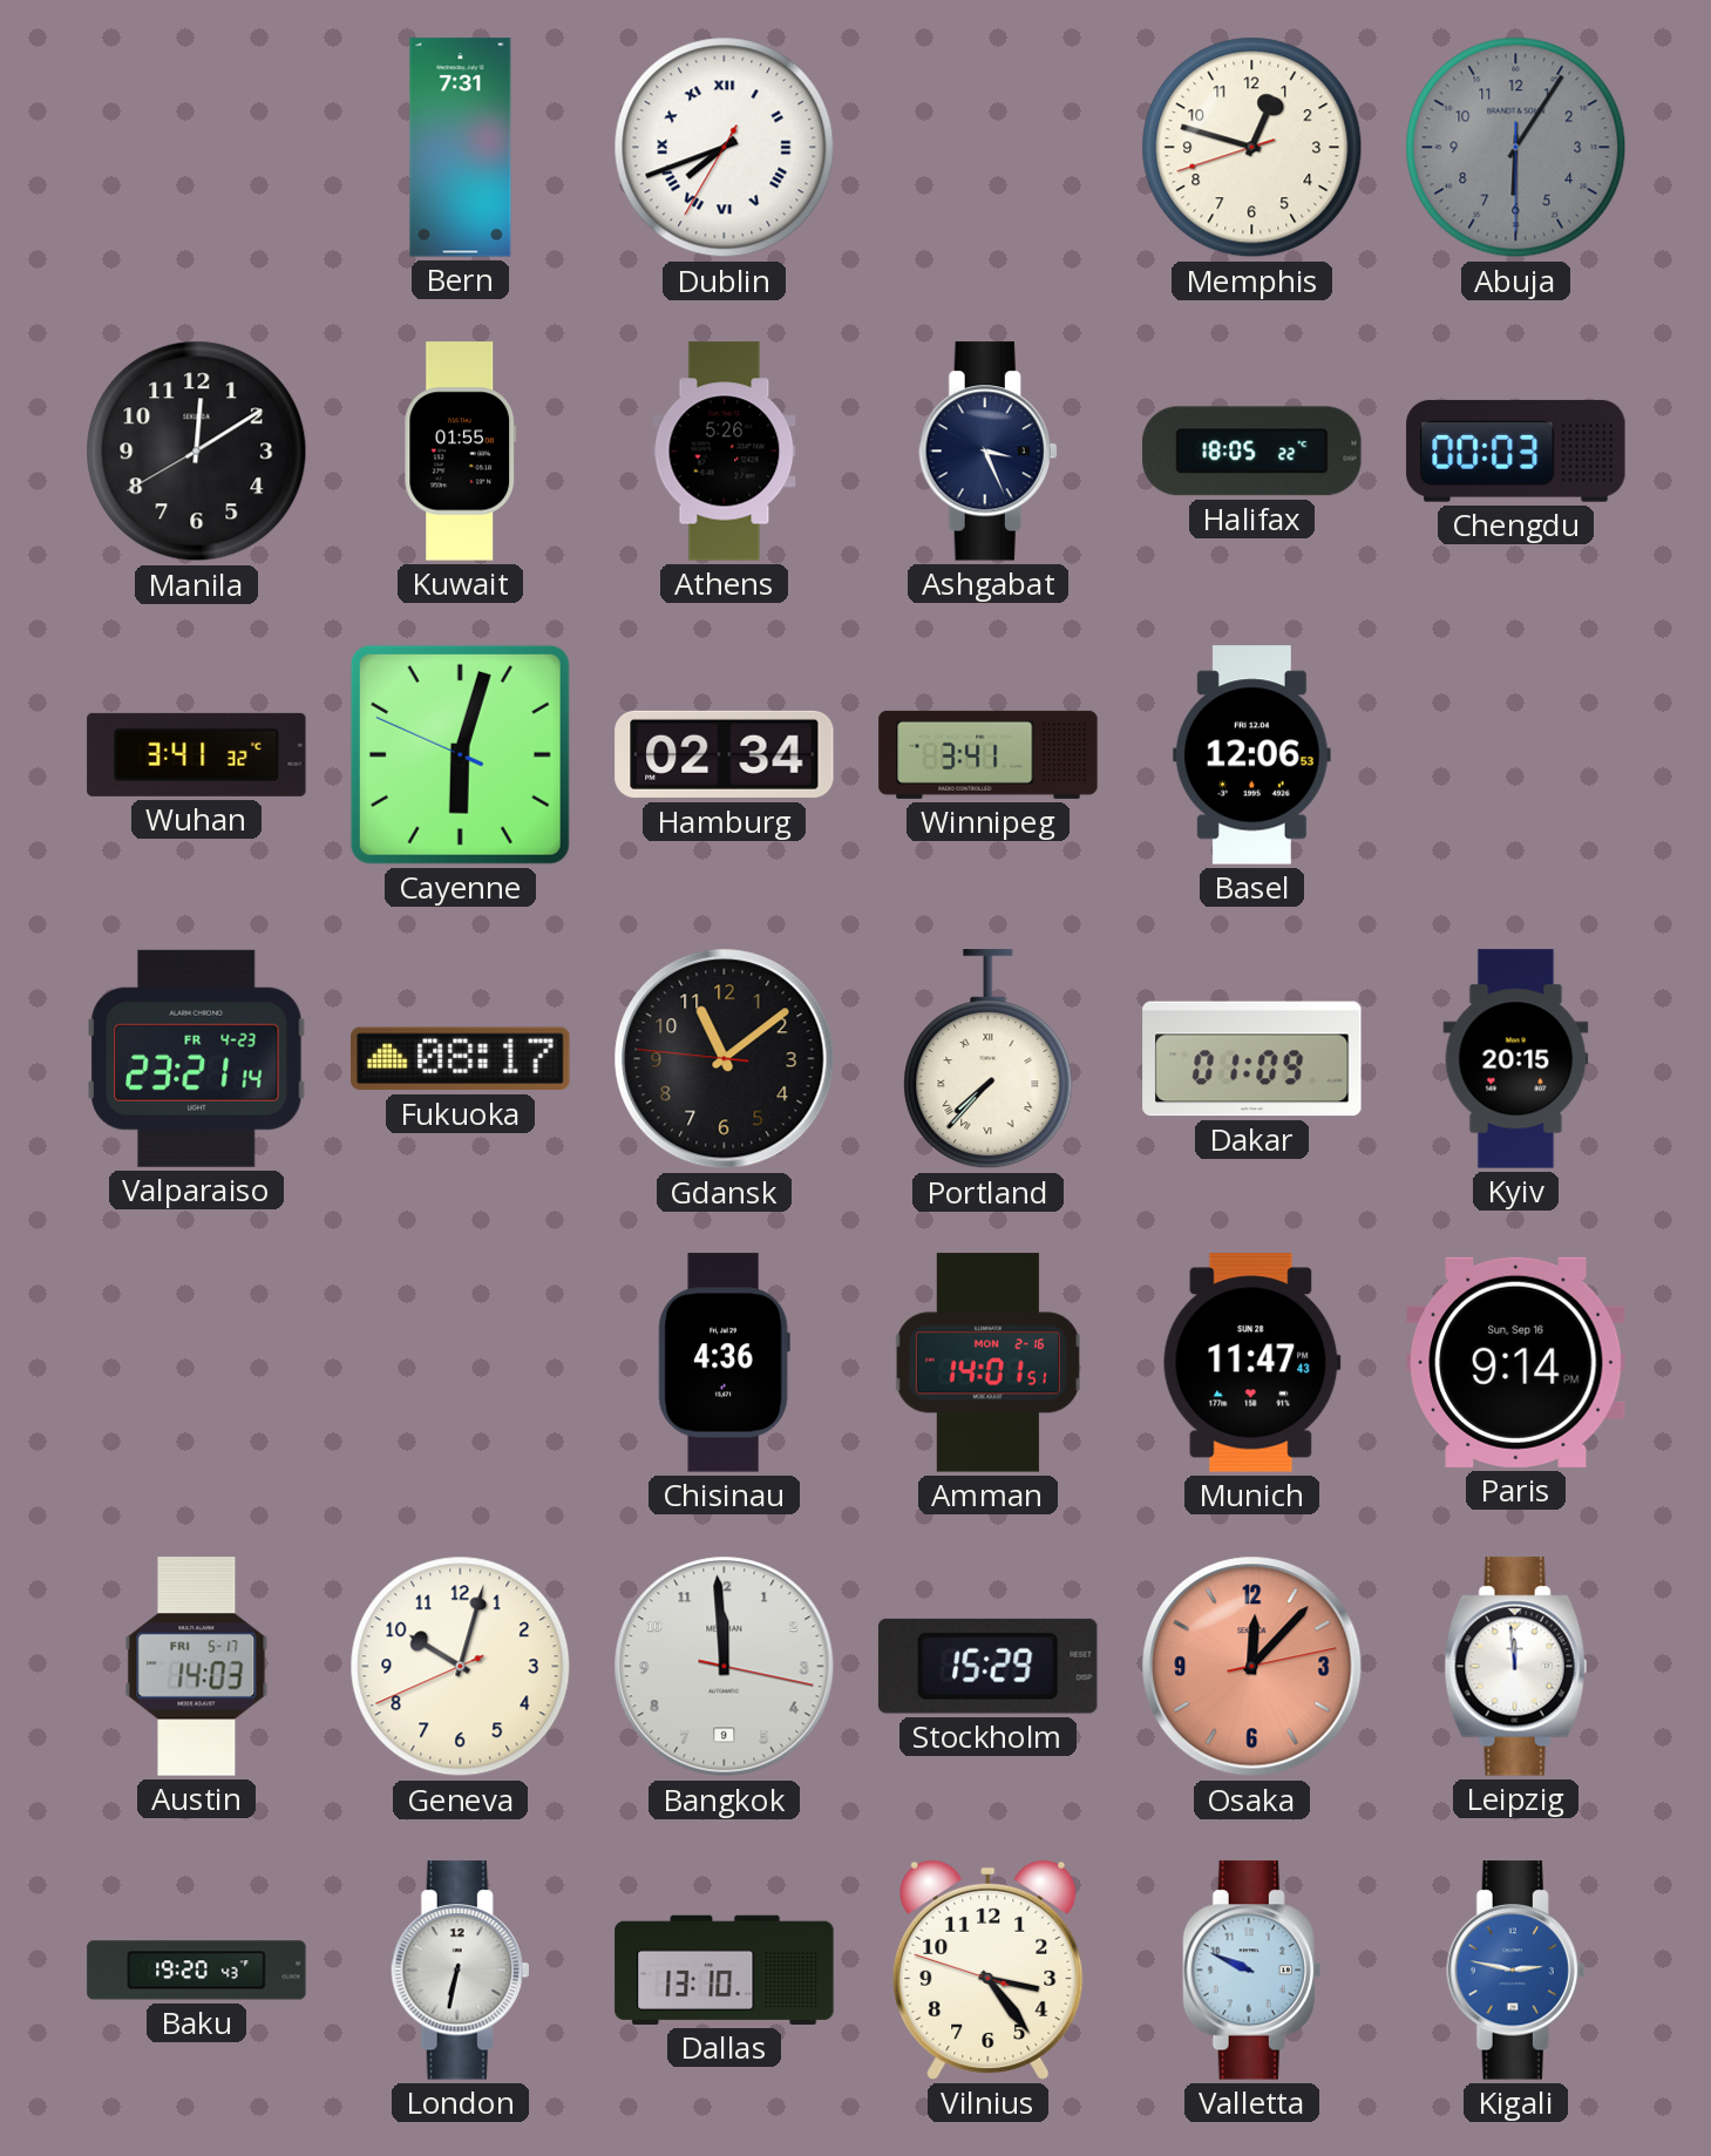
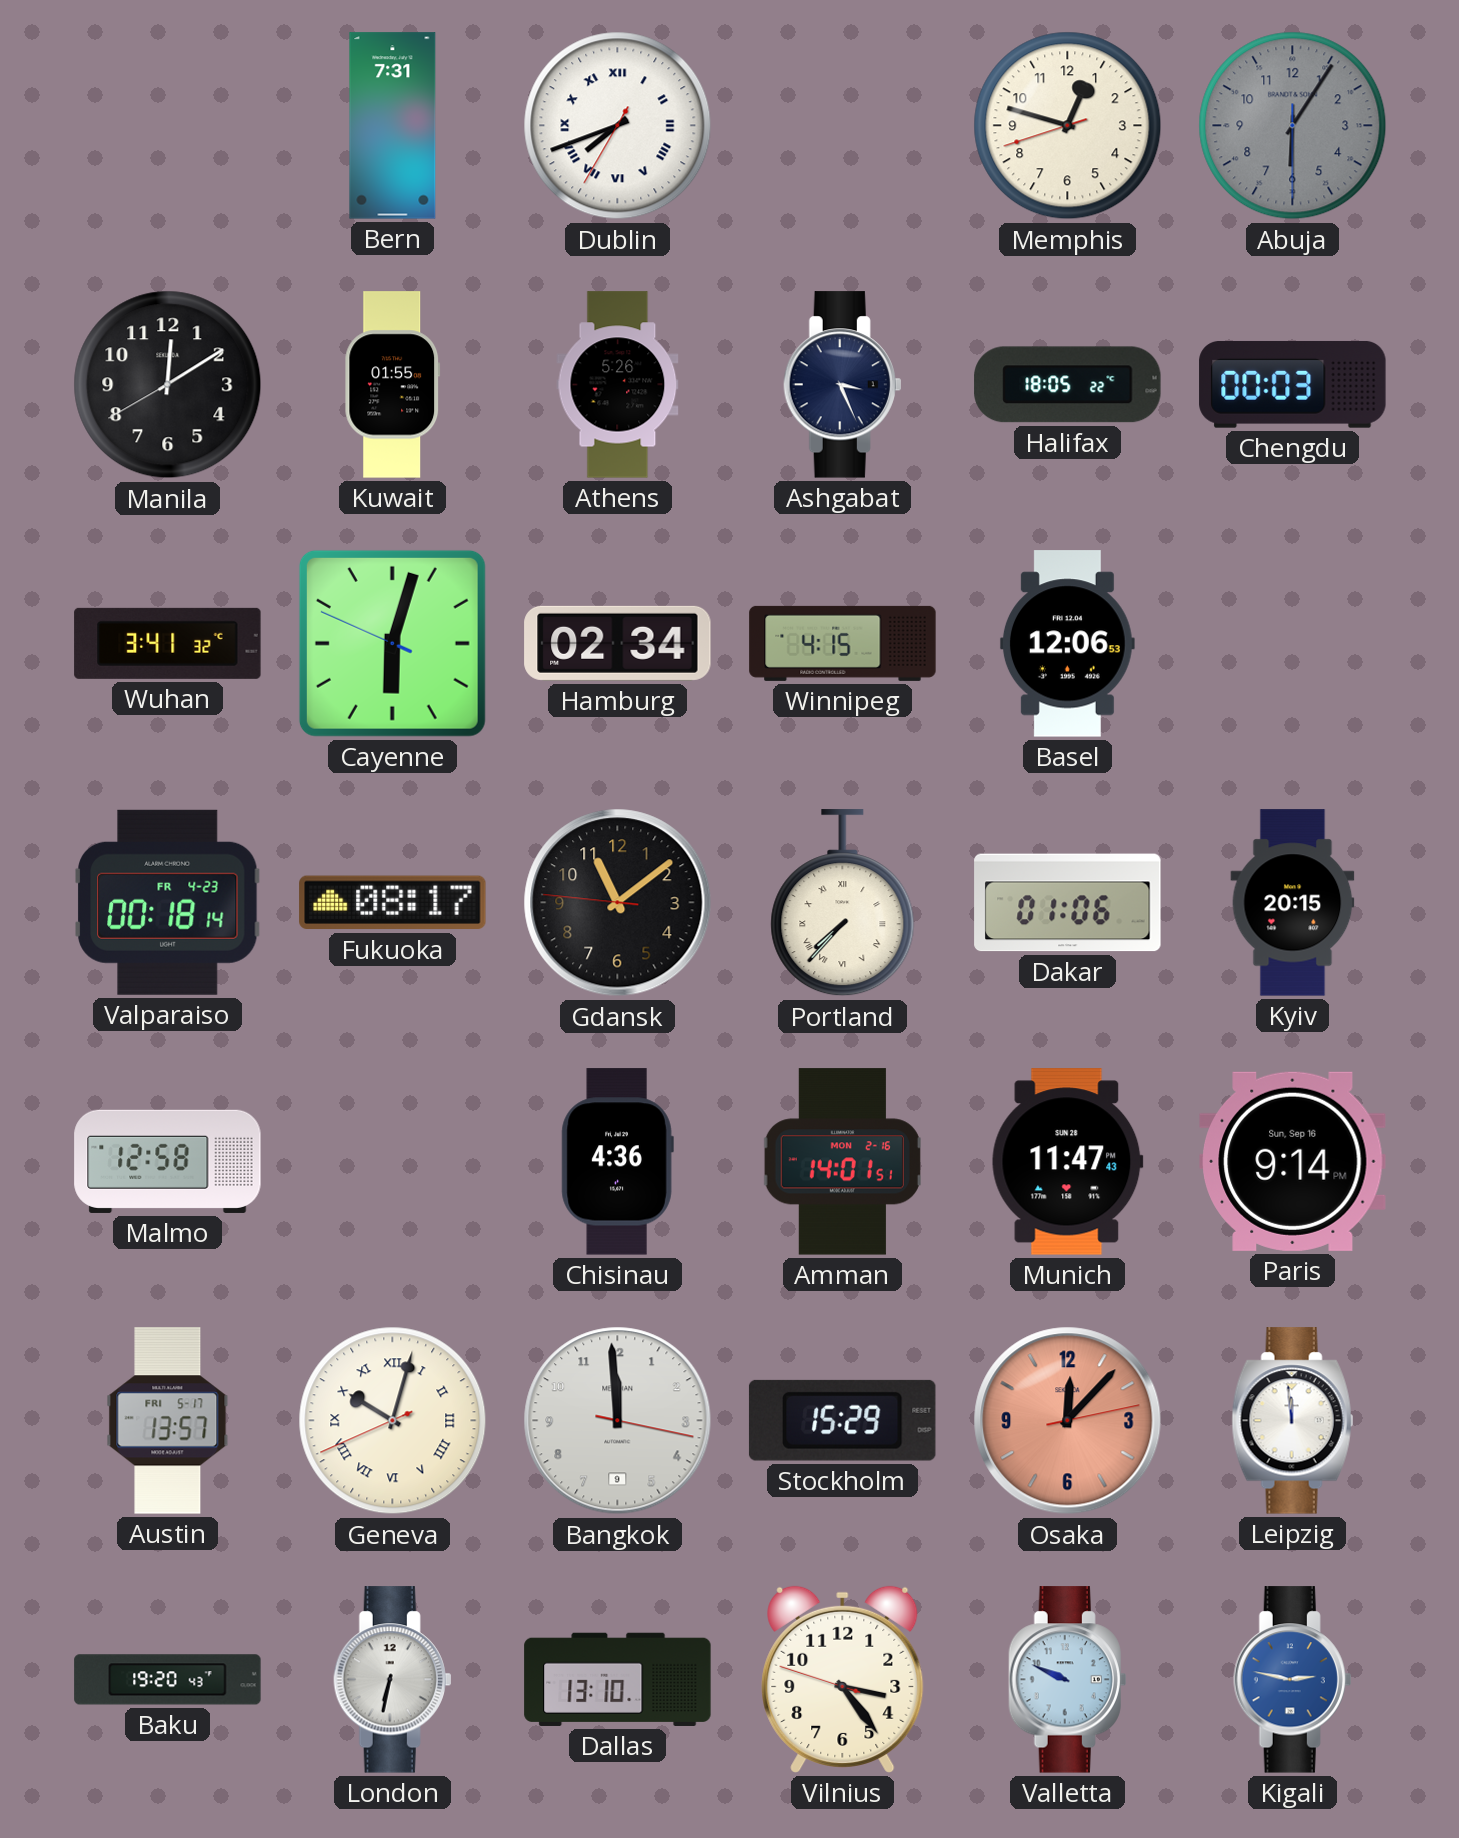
Winnipeg: 3:41 -> 4:15
Valparaiso: 23:21 -> 00:18
Dakar: 01:09 -> 01:06
Malmo: none -> 12:58
Austin: 14:03 -> 13:57
Geneva numerals: Arabic -> Roman
